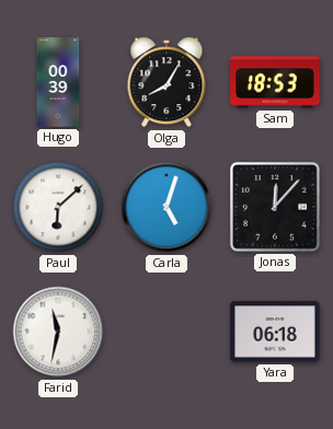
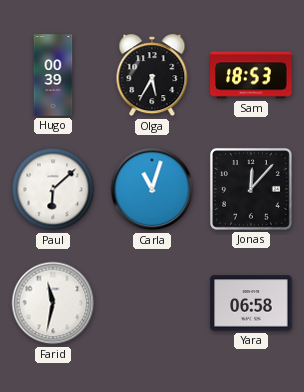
Olga: 8:05 -> 5:35
Carla: 5:03 -> 11:03
Yara: 06:18 -> 06:58
